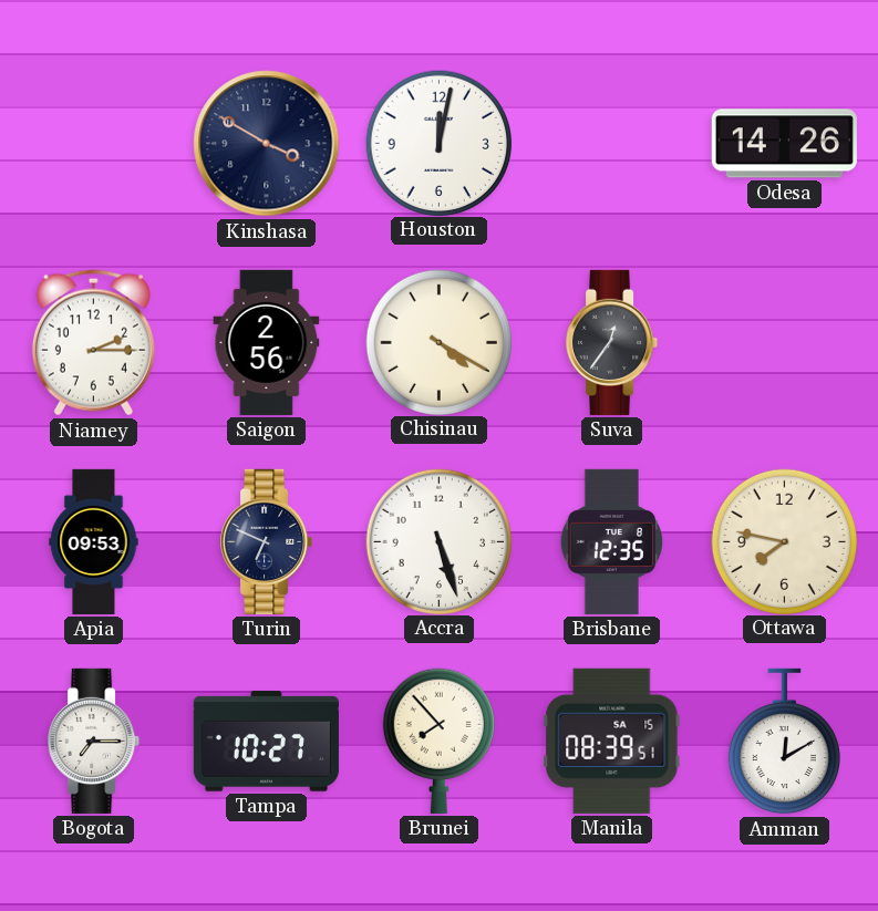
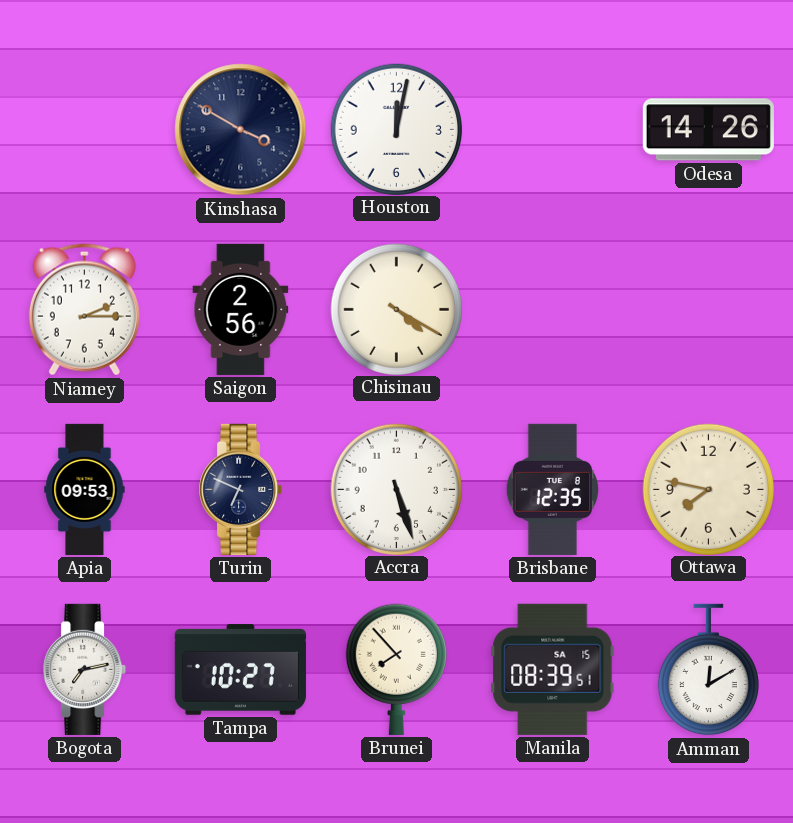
Suva: 12:36 -> none
Bogota: 7:15 -> 7:13
